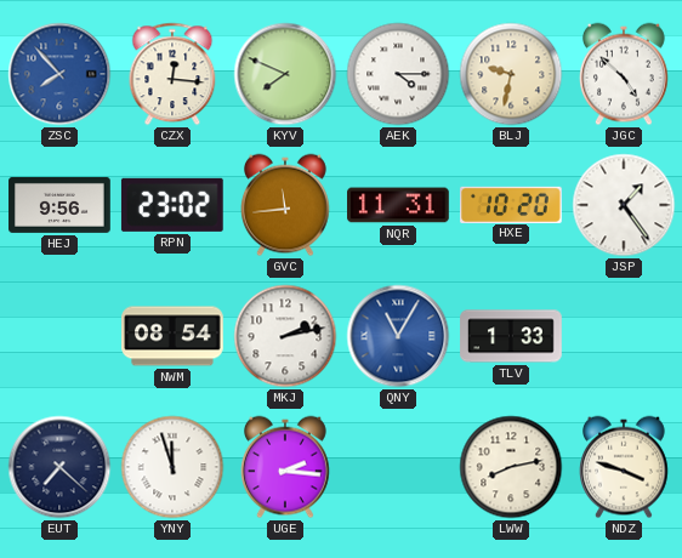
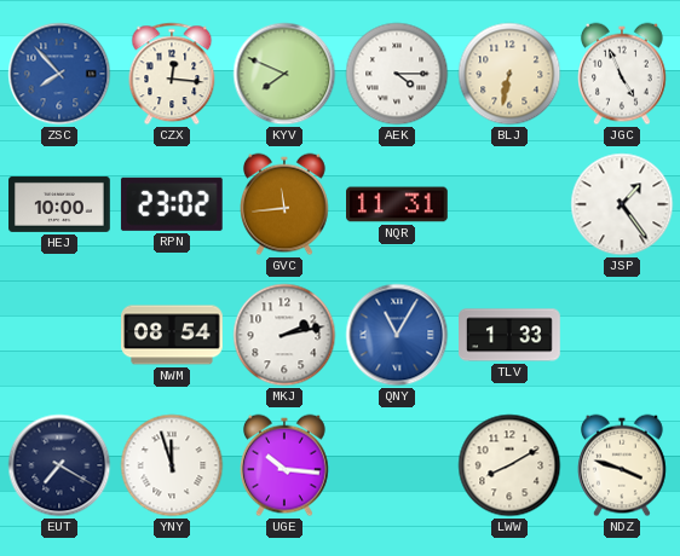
BLJ: 9:32 -> 6:32
JGC: 4:52 -> 4:56
HEJ: 9:56 -> 10:00
HXE: 10:20 -> none
EUT: 7:22 -> 7:20
UGE: 2:16 -> 10:16
LWW: 8:13 -> 8:10
